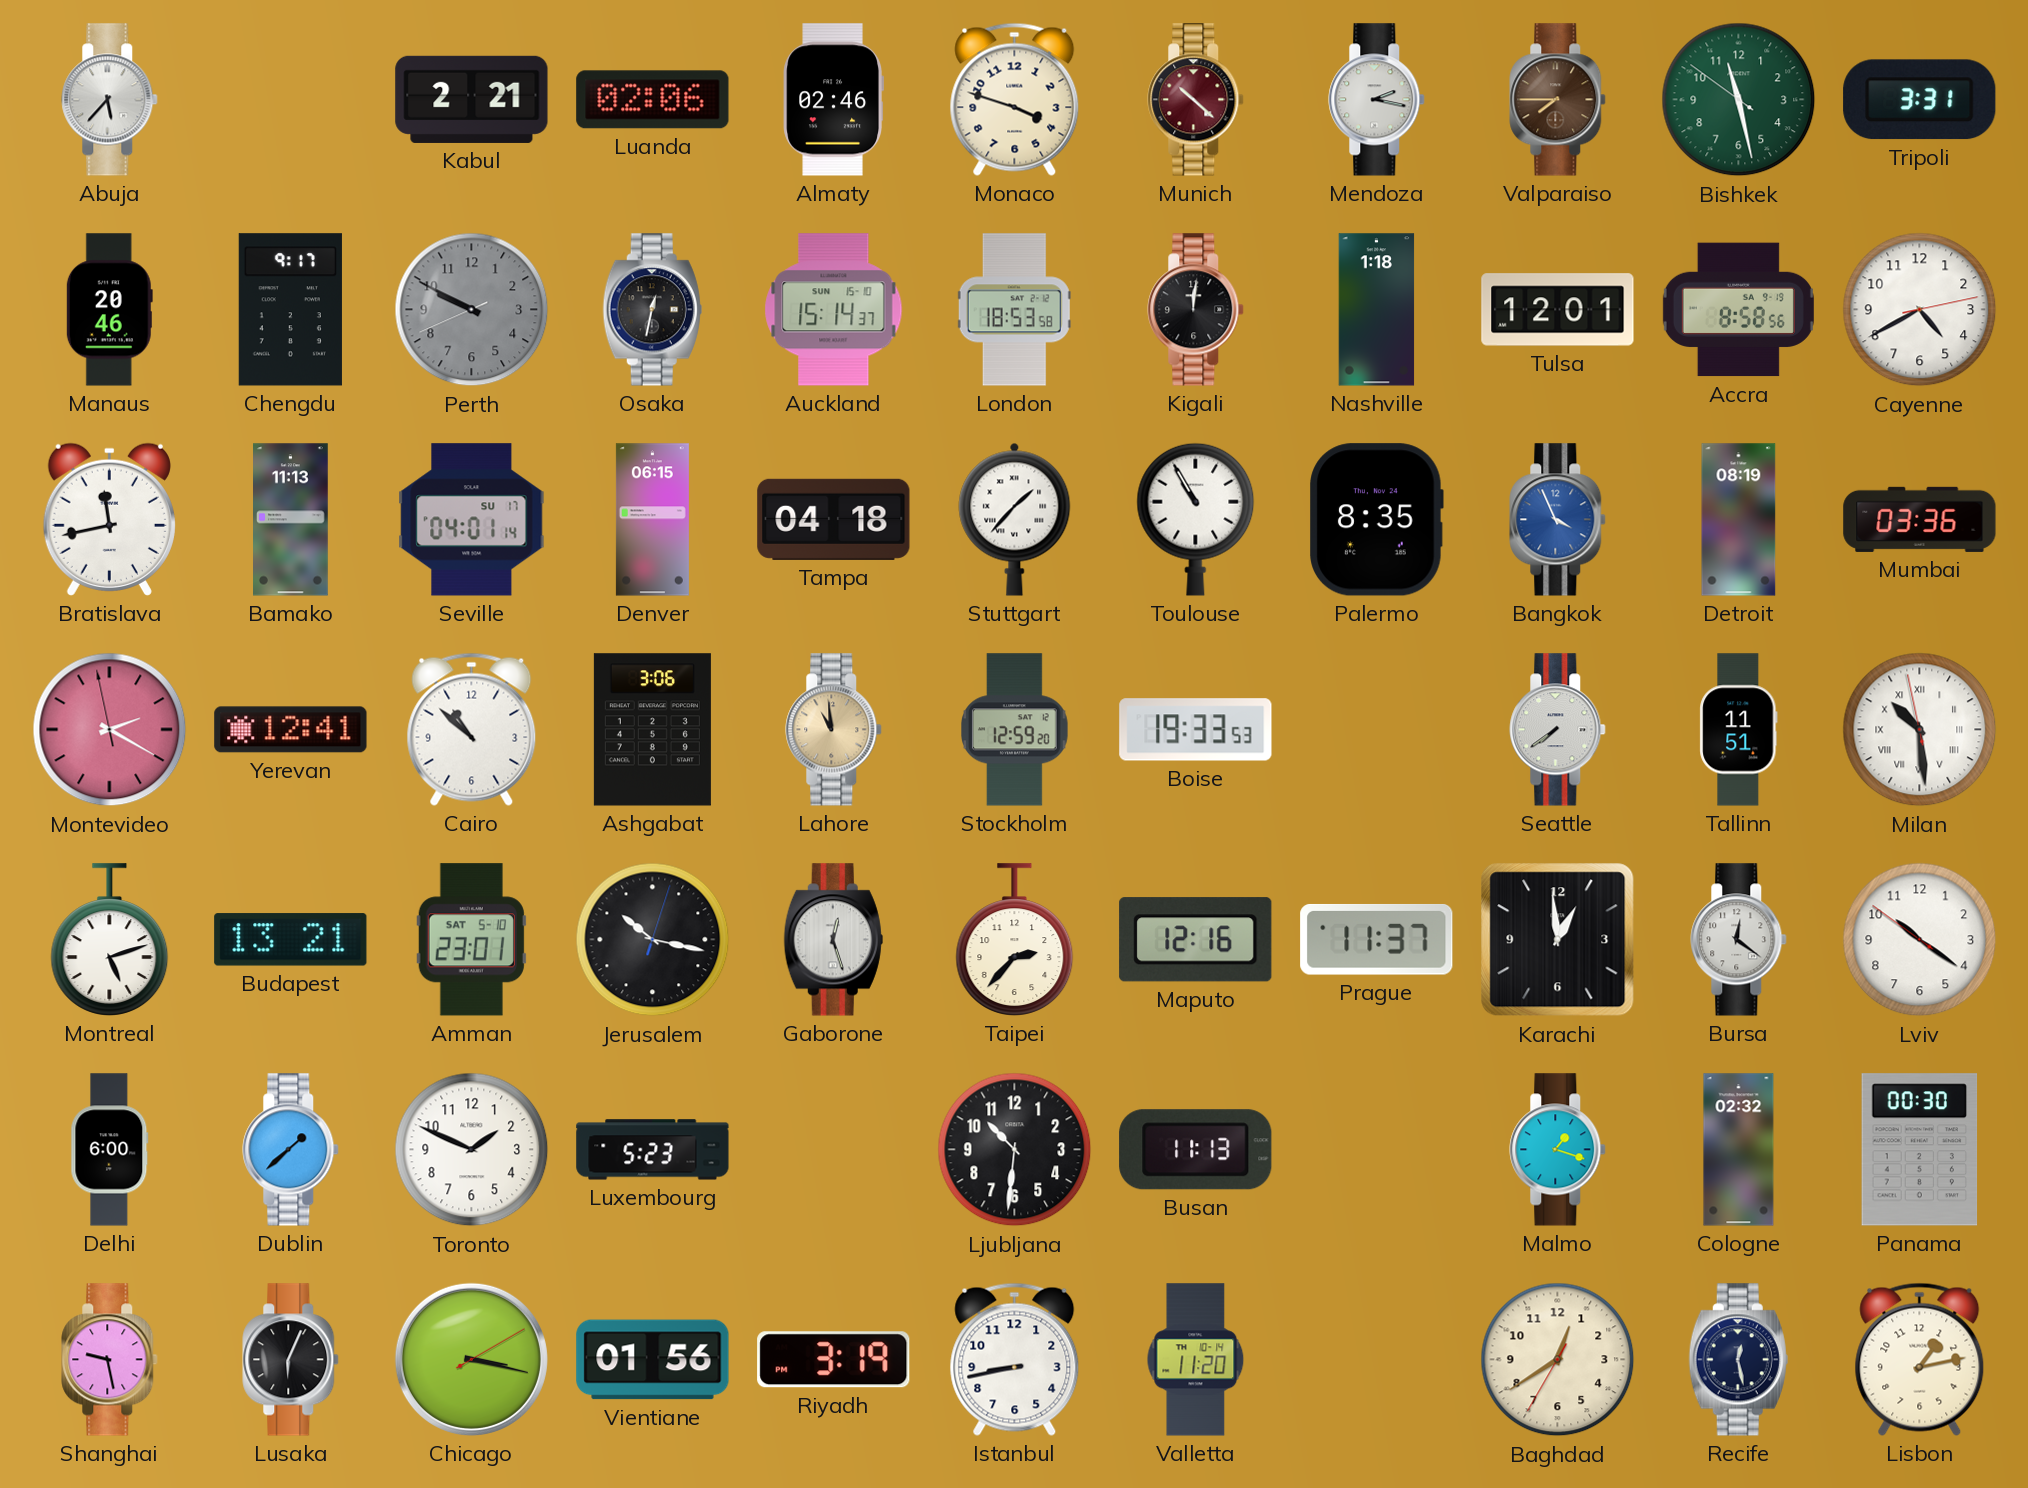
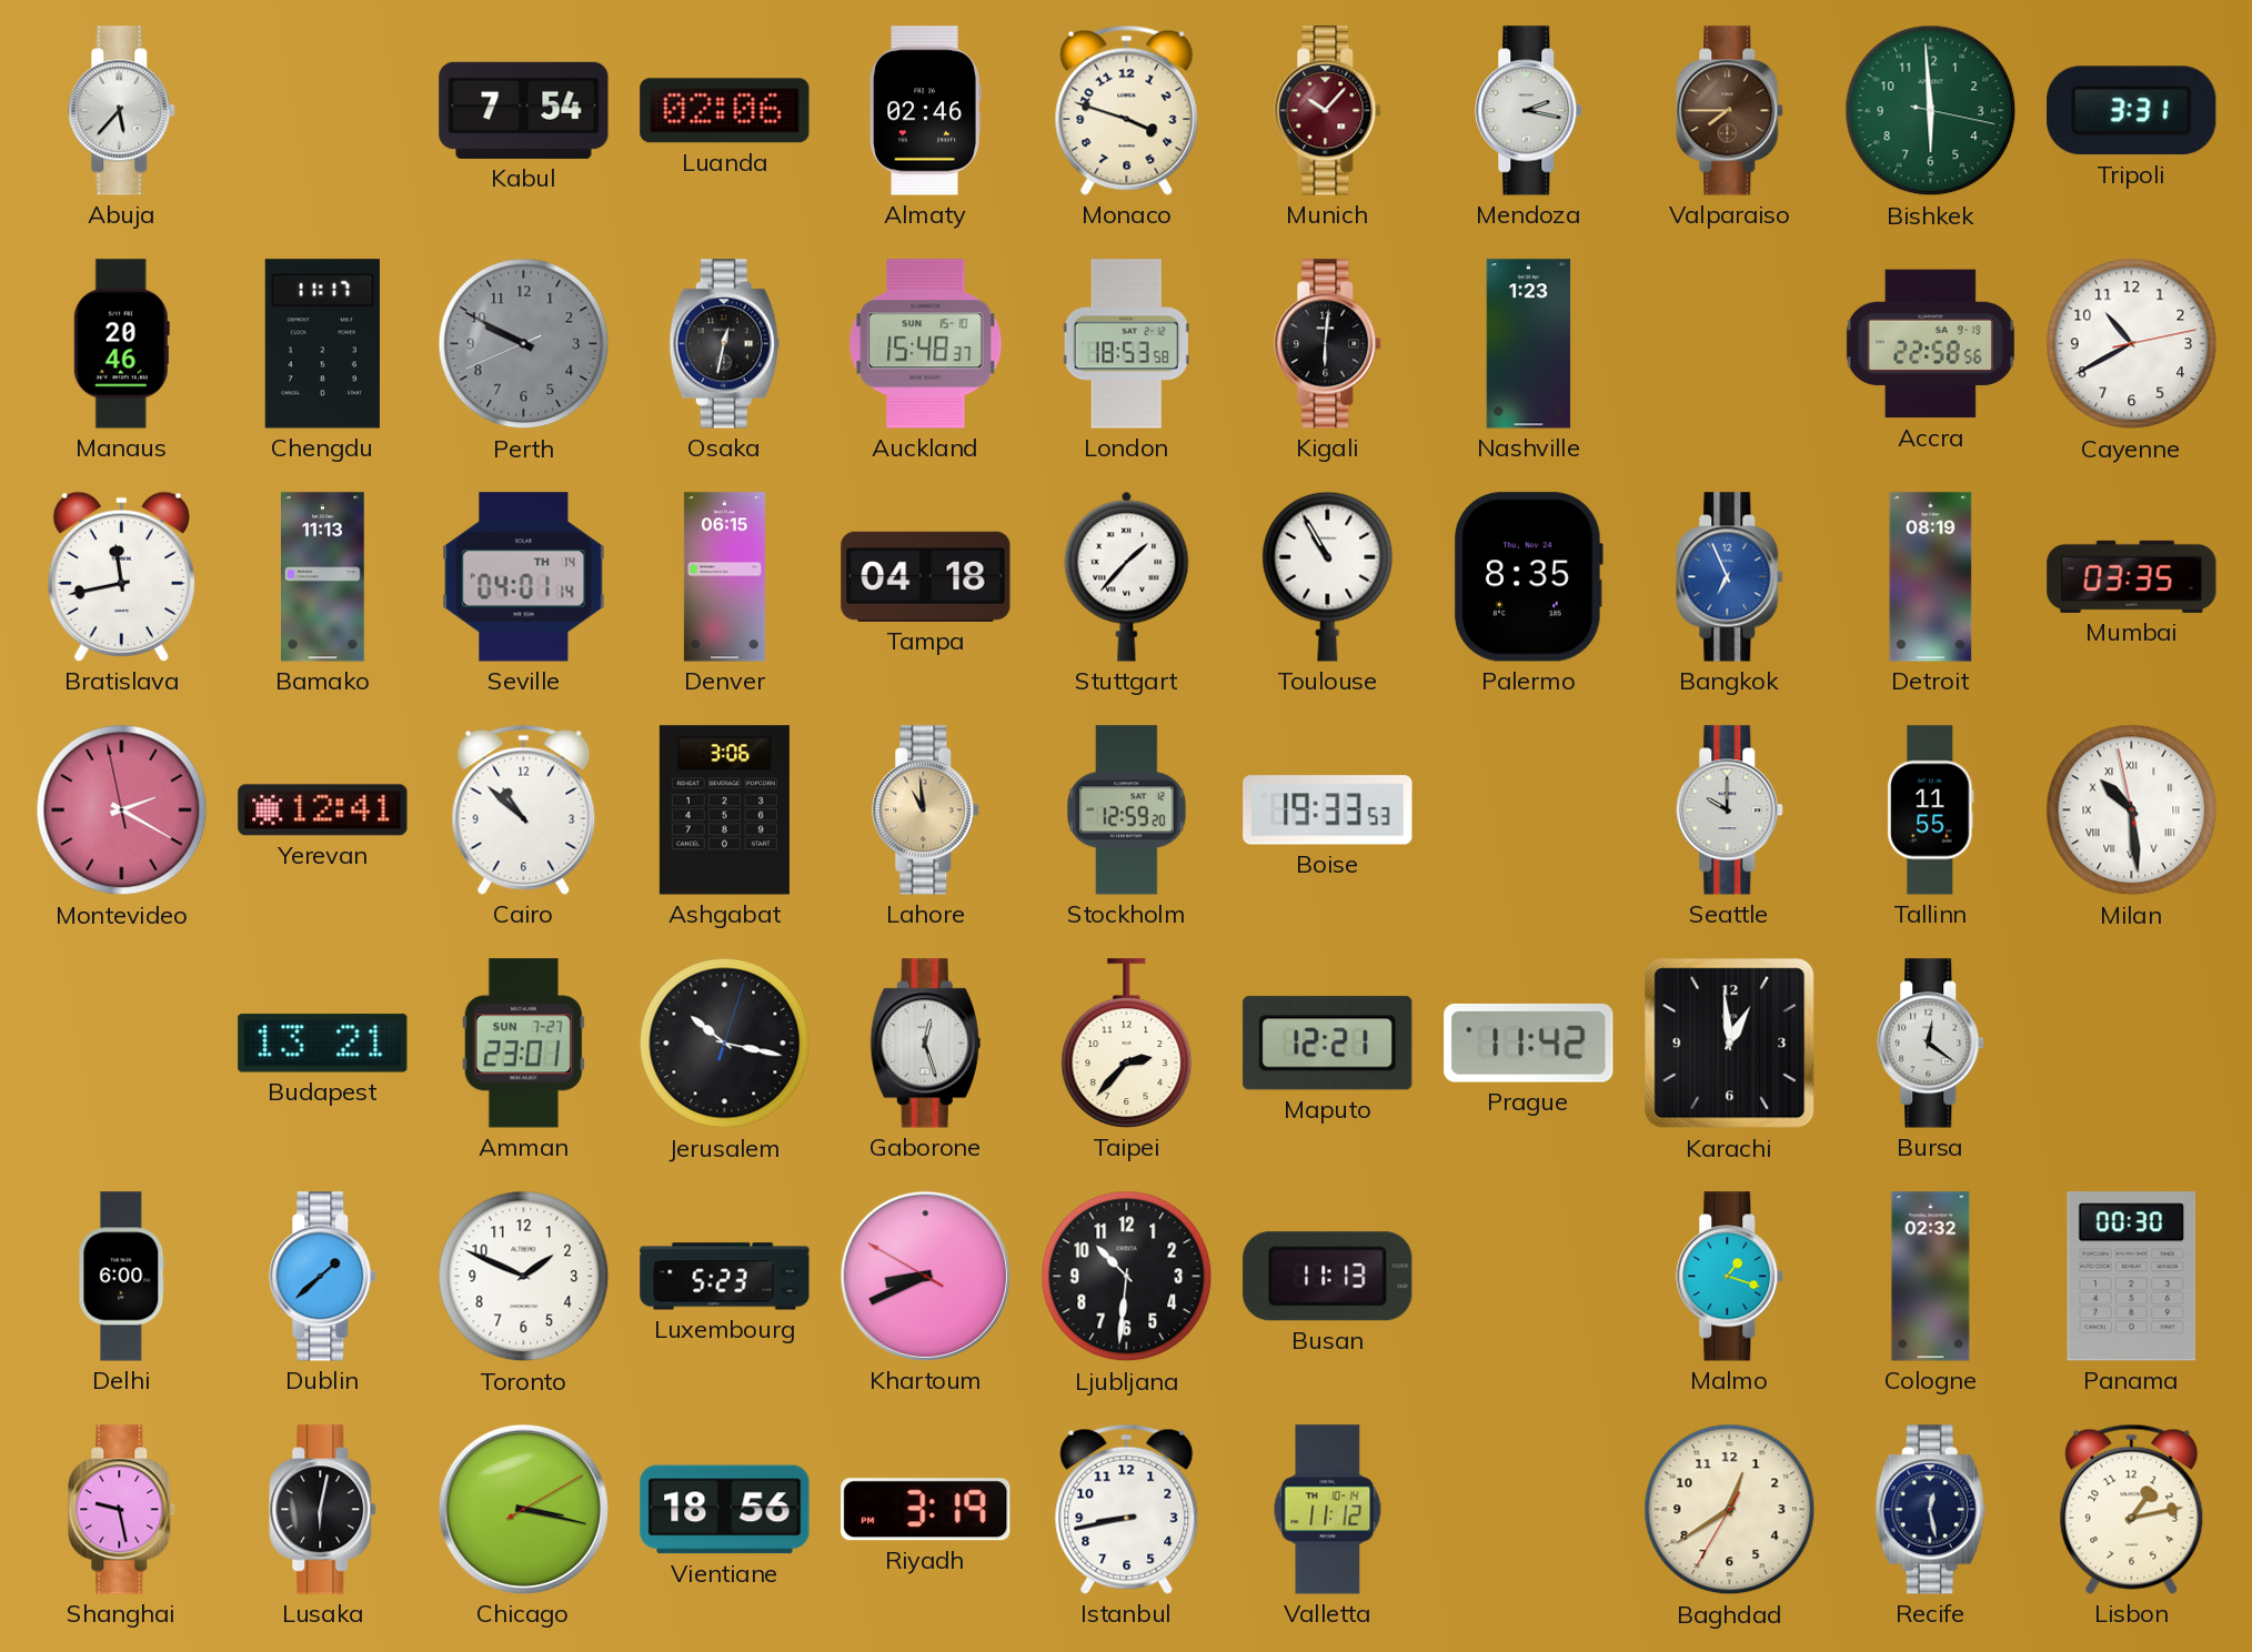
Kabul: 2:21 -> 7:54
Munich: 10:22 -> 10:07
Bishkek: 11:27 -> 5:59
Chengdu: 9:17 -> 11:17
Auckland: 15:14 -> 15:48
Kigali: 12:01 -> 6:01
Nashville: 1:18 -> 1:23
Tulsa: 12:01 -> none
Accra: 8:58 -> 22:58
Cayenne: 4:40 -> 10:40
Seville date: SU 17 -> TH 14
Bangkok: 3:56 -> 6:56
Mumbai: 03:36 -> 03:35
Seattle: 7:39 -> 10:00
Tallinn: 11:51 -> 11:55
Montreal: 5:12 -> none
Amman date: SAT 5-10 -> SUN 7-27
Maputo: 12:16 -> 12:21
Prague: 11:37 -> 11:42
Lviv: 10:20 -> none
Khartoum: none -> 8:40
Lusaka: 6:04 -> 6:02
Vientiane: 01:56 -> 18:56
Valletta: 11:20 -> 11:12
